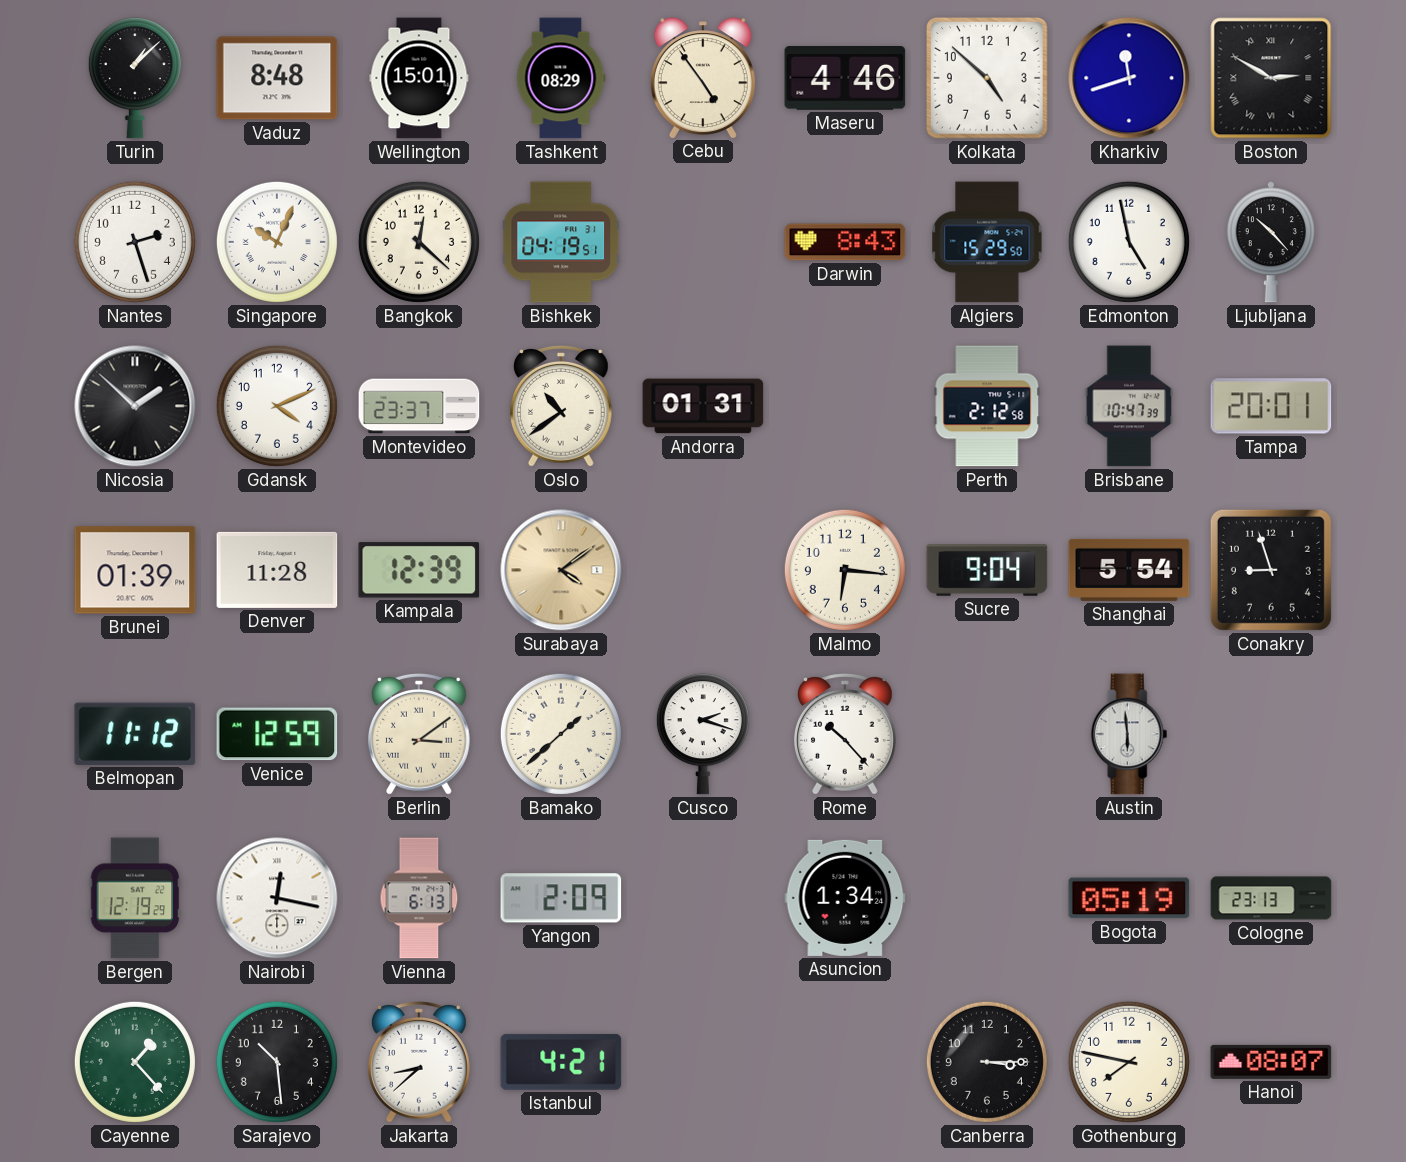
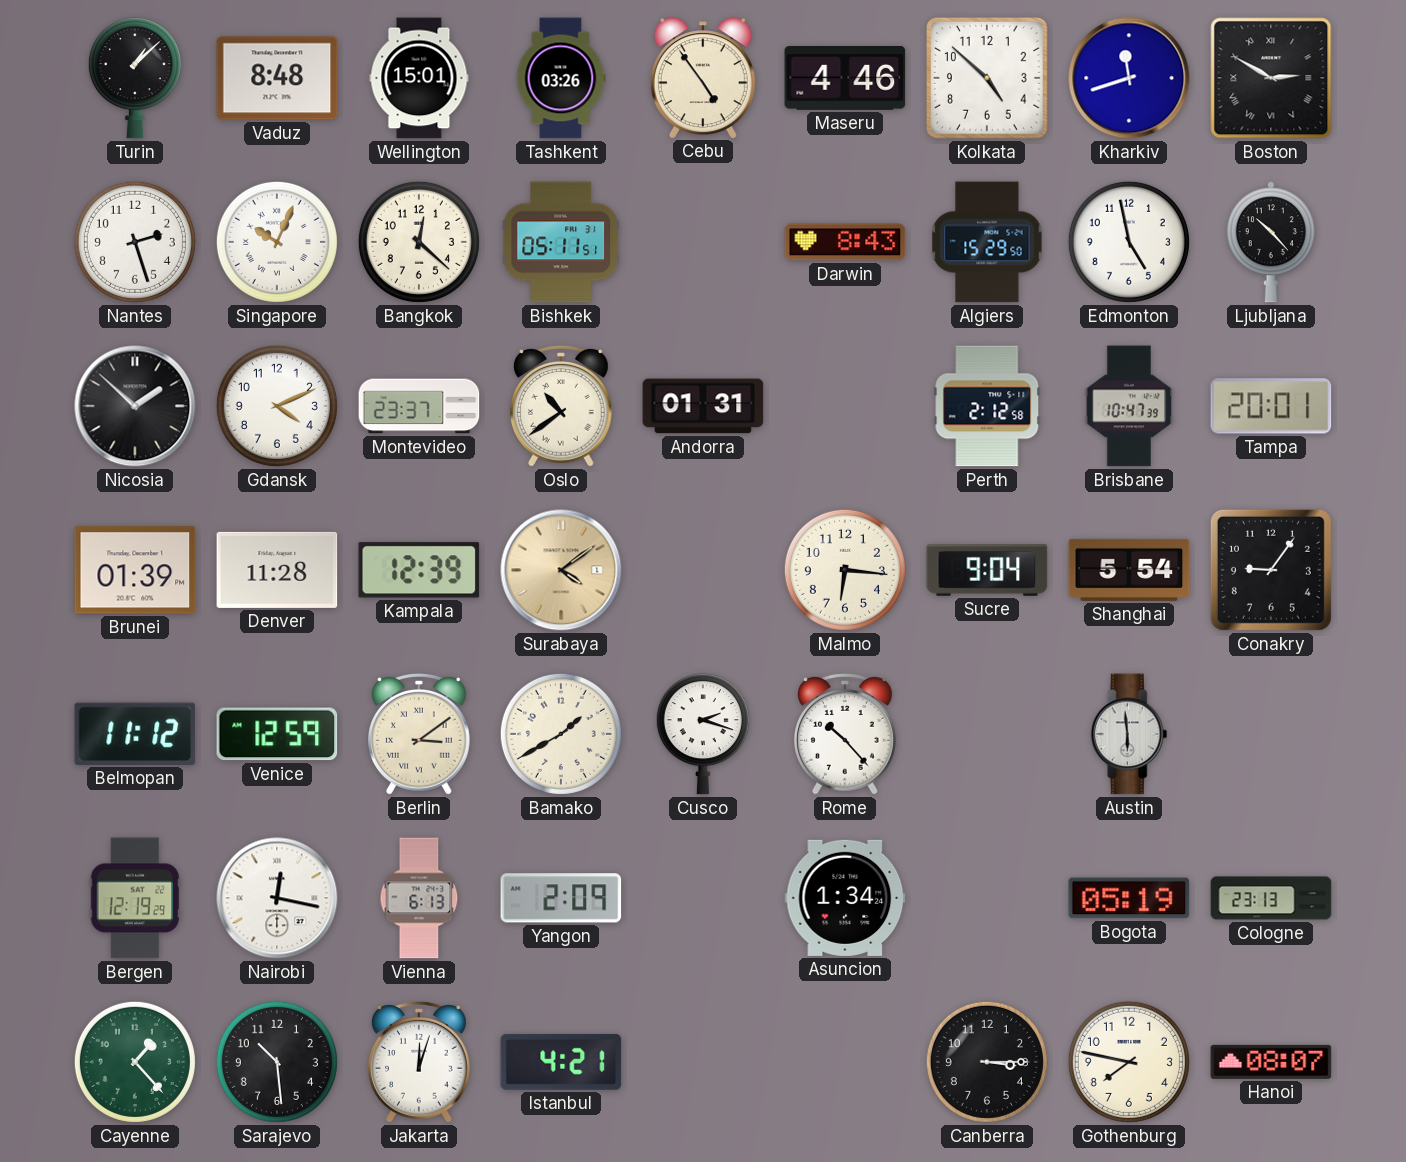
Tashkent: 08:29 -> 03:26
Bishkek: 04:19 -> 05:11
Conakry: 8:57 -> 9:06
Bamako: 1:38 -> 1:40
Jakarta: 8:38 -> 12:03
